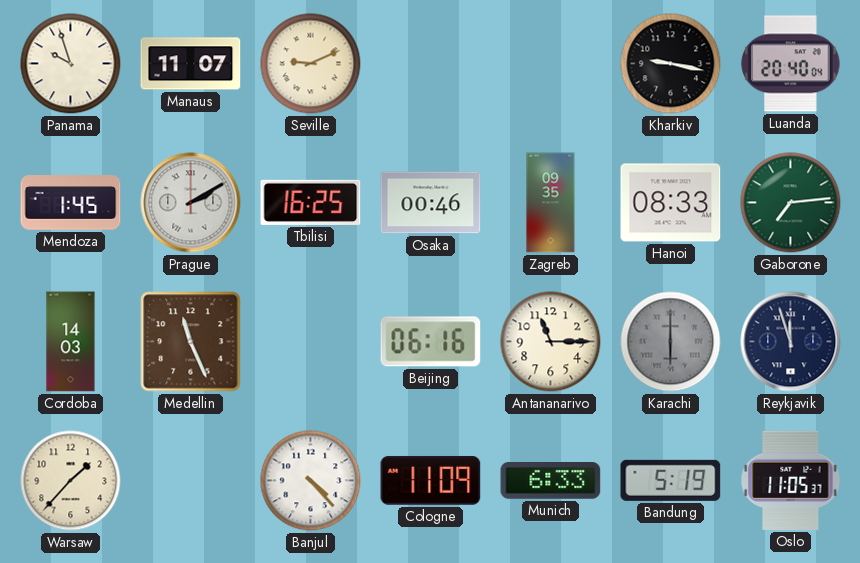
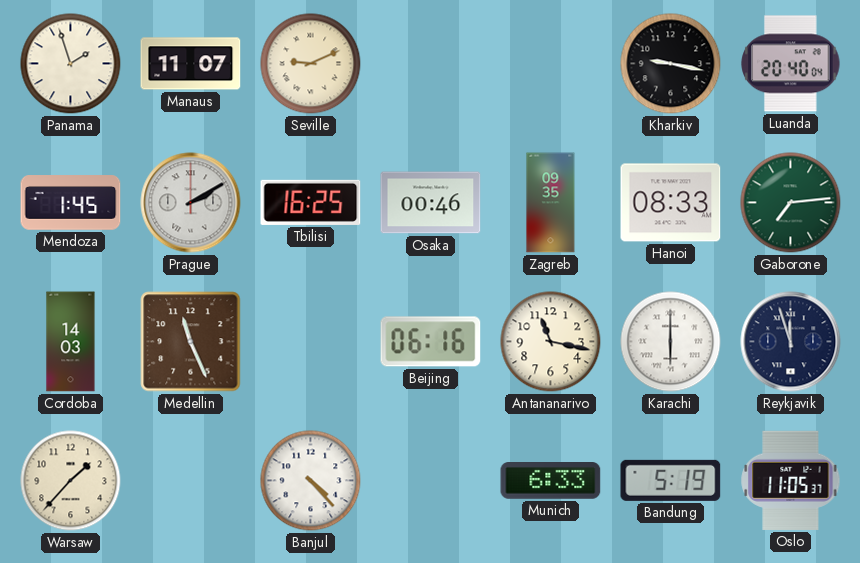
Panama: 9:57 -> 1:57
Antananarivo: 11:15 -> 11:17
Karachi dial: grey -> white
Cologne: 11:09 -> none
